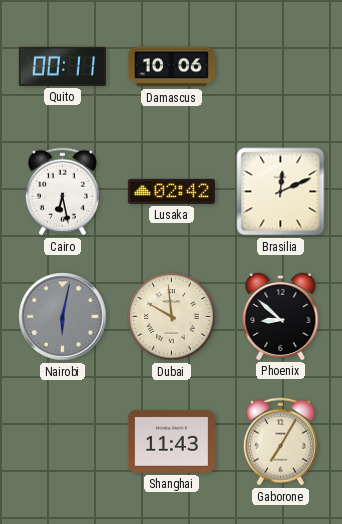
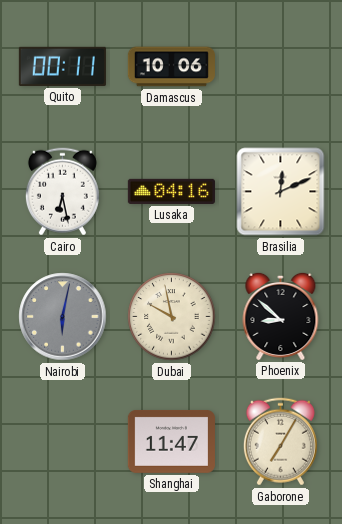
Lusaka: 02:42 -> 04:16
Dubai: 9:59 -> 9:58
Shanghai: 11:43 -> 11:47
